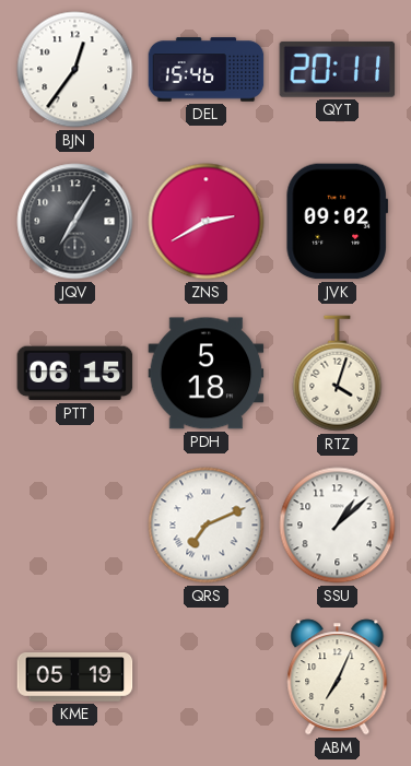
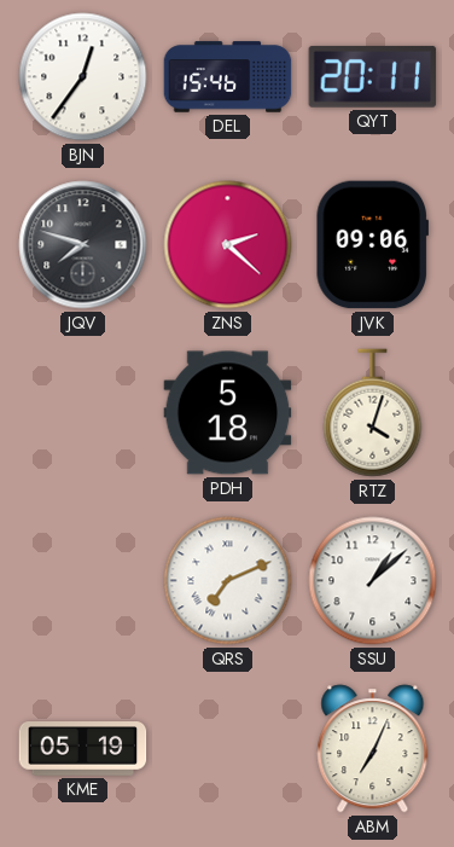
JQV: 7:05 -> 7:48
ZNS: 2:40 -> 2:22
JVK: 09:02 -> 09:06
PTT: 06:15 -> none
